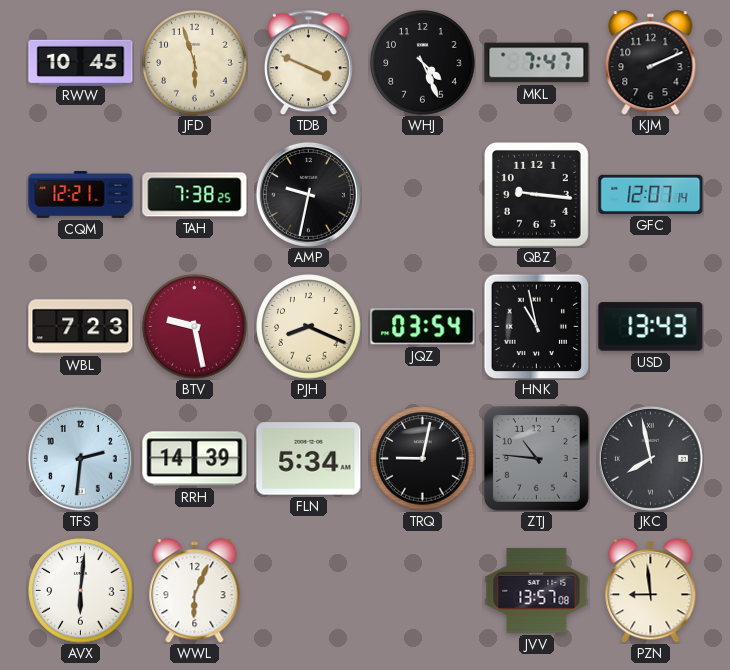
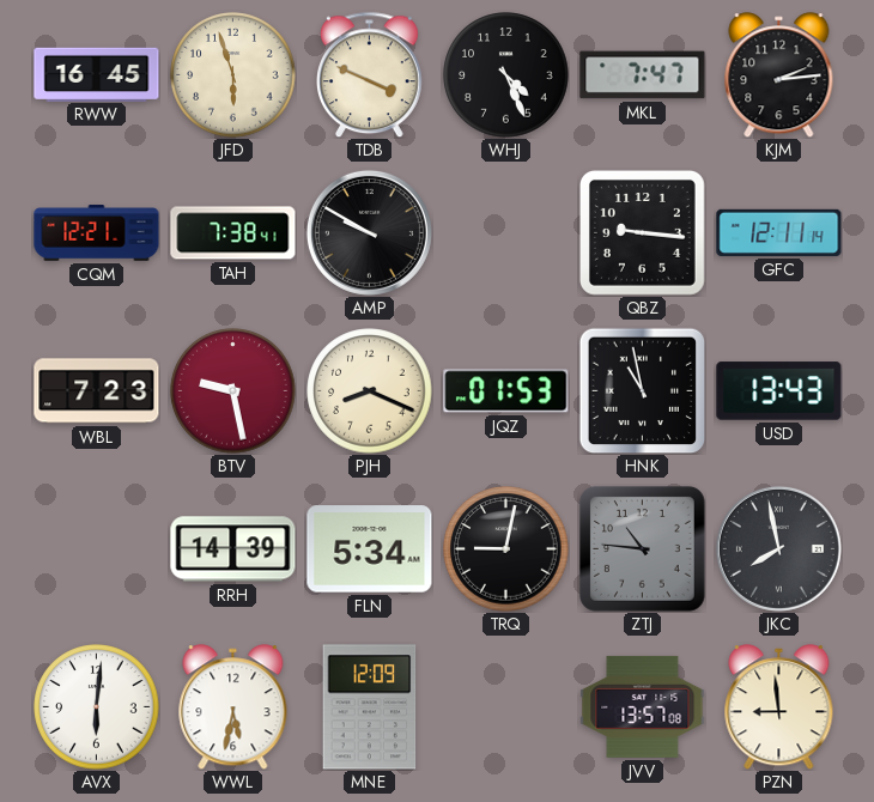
RWW: 10:45 -> 16:45
KJM: 2:11 -> 2:14
TAH: 7:38:25 -> 7:38:41
AMP: 9:32 -> 9:50
GFC: 12:07 -> 12:11
JQZ: 03:54 -> 01:53
TFS: 2:31 -> none
WWL: 6:04 -> 5:32
MNE: none -> 12:09
